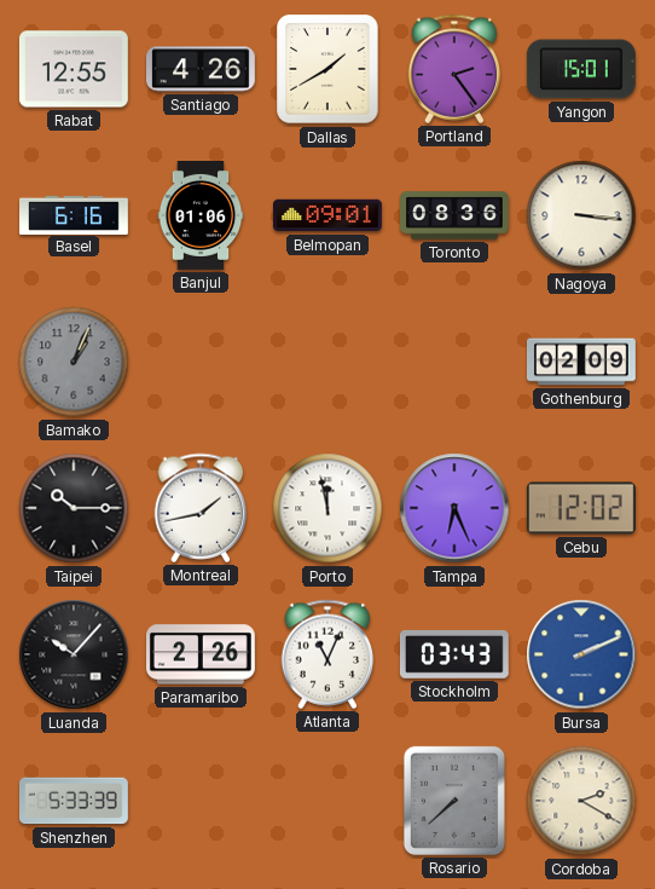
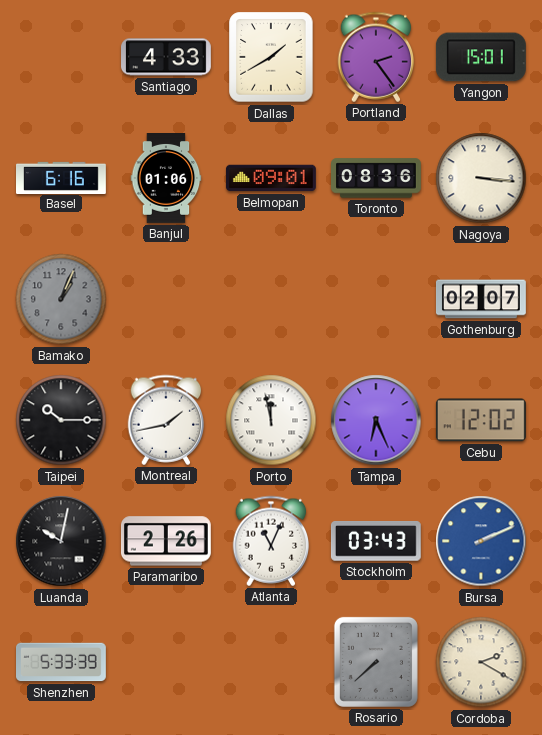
Rabat: 12:55 -> none
Santiago: 4:26 -> 4:33
Gothenburg: 02:09 -> 02:07
Luanda: 10:07 -> 10:02
